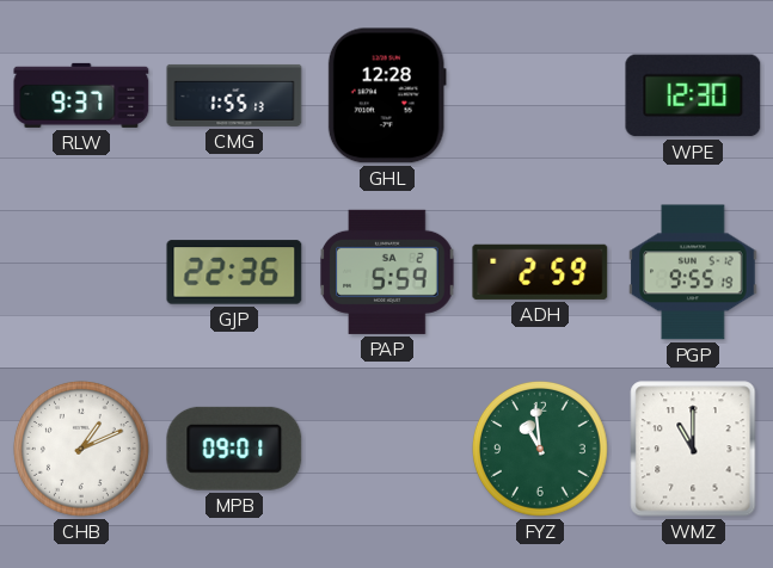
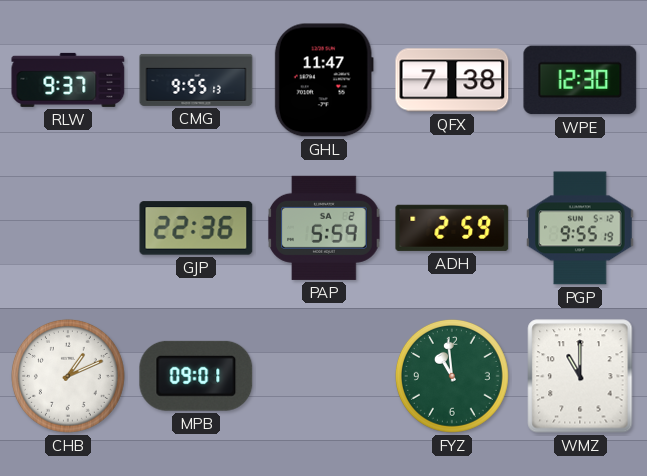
CMG: 1:55 -> 9:55
GHL: 12:28 -> 11:47
QFX: none -> 7:38
